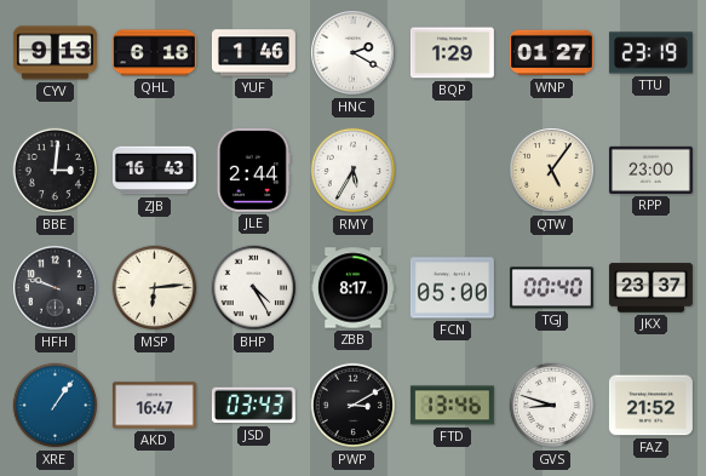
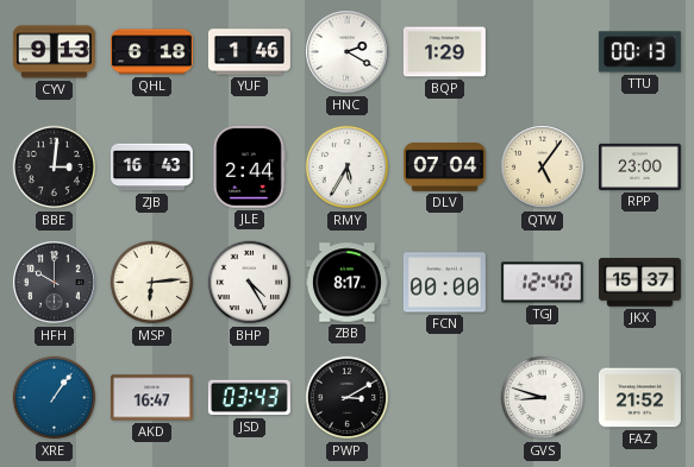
WNP: 01:27 -> none
TTU: 23:19 -> 00:13
DLV: none -> 07:04
HFH: 9:48 -> 10:00
FCN: 05:00 -> 00:00
TGJ: 00:40 -> 12:40
JKX: 23:37 -> 15:37
FTD: 13:46 -> none
